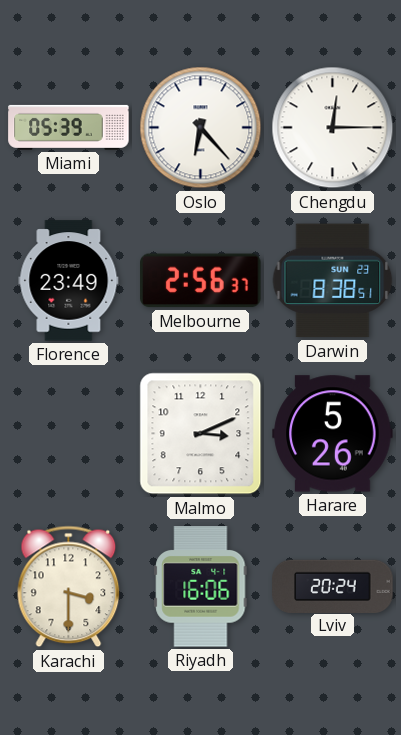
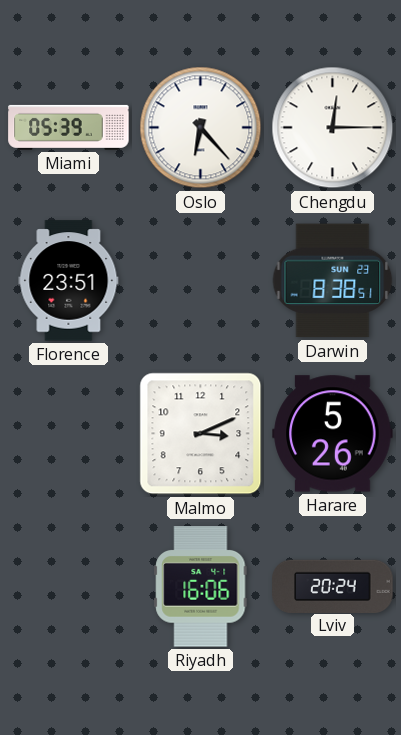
Florence: 23:49 -> 23:51
Melbourne: 2:56 -> none
Karachi: 3:30 -> none
